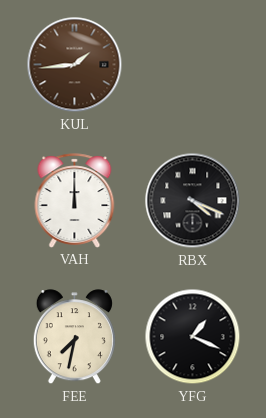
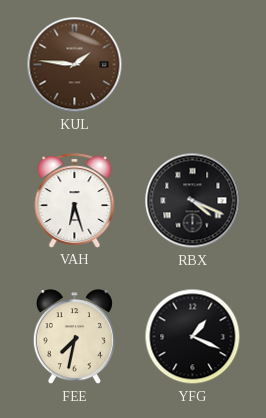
KUL: 1:44 -> 1:46
VAH: 12:00 -> 6:27
